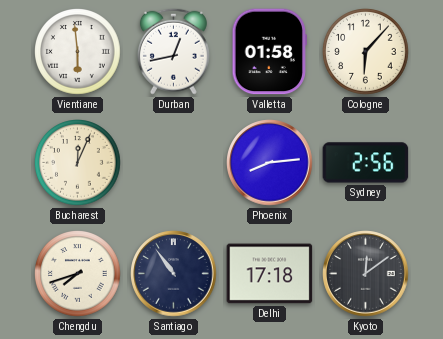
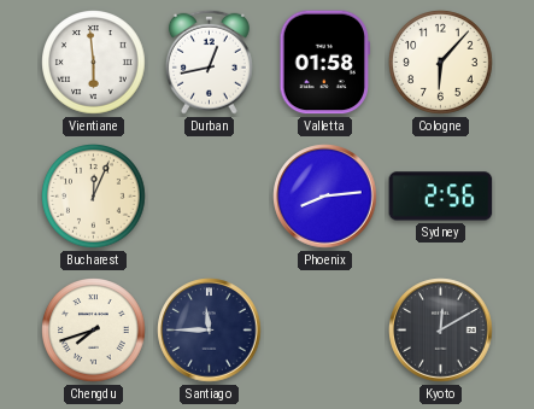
Santiago: 10:54 -> 11:45
Delhi: 17:18 -> none
Kyoto: 12:09 -> 12:10
